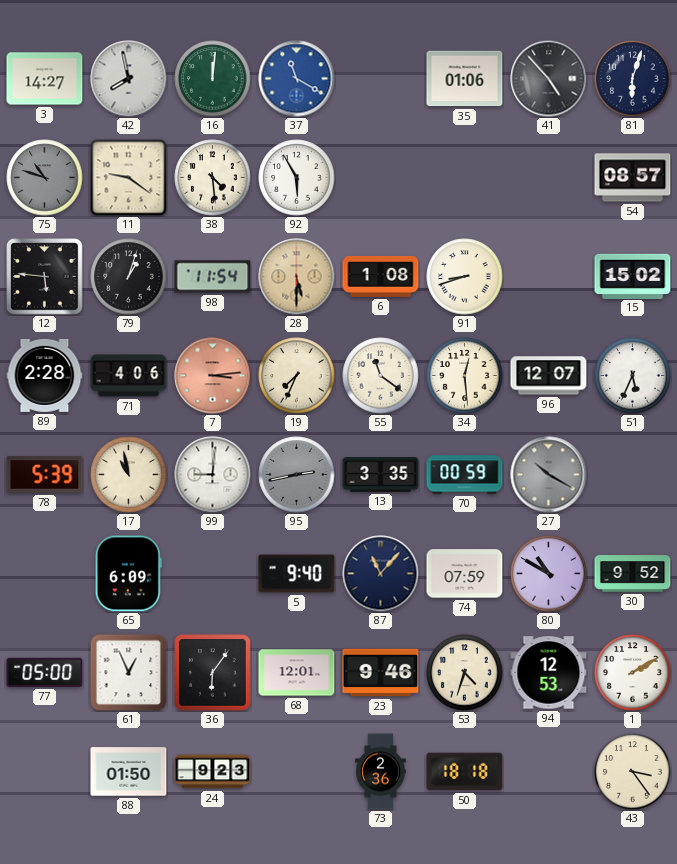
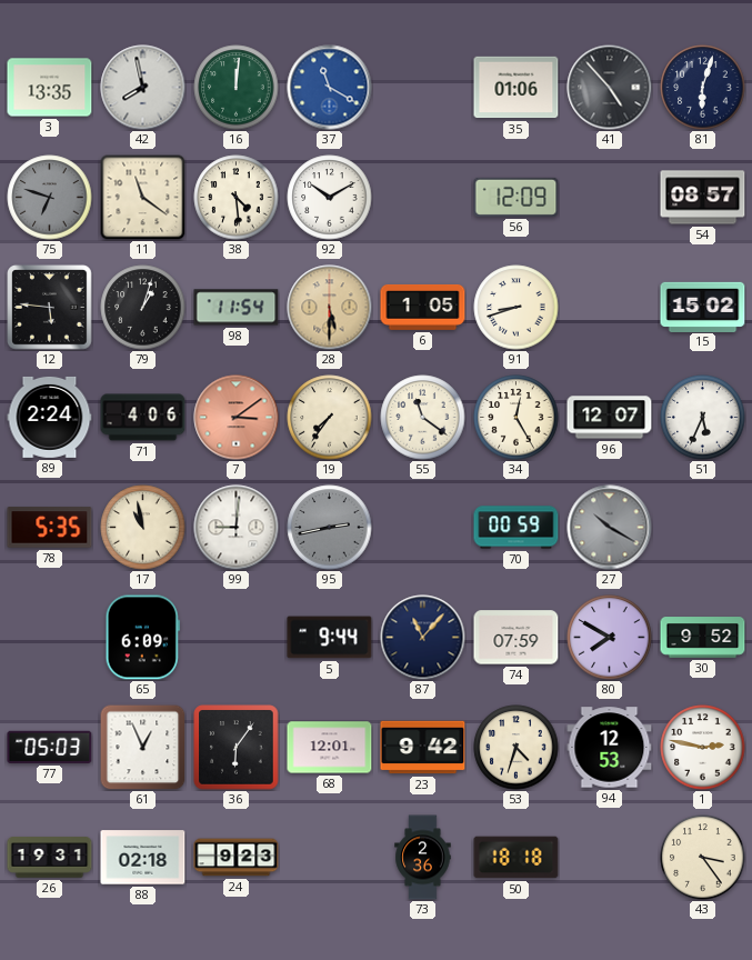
3: 14:27 -> 13:35
75: 10:48 -> 6:48
11: 9:21 -> 11:21
92: 5:55 -> 10:10
56: none -> 12:09
6: 1:08 -> 1:05
89: 2:28 -> 2:24
7: 3:14 -> 3:09
19: 7:34 -> 7:36
34: 12:29 -> 12:25
78: 5:39 -> 5:35
13: 3:35 -> none
5: 9:40 -> 9:44
80: 10:50 -> 7:50
77: 05:00 -> 05:03
23: 9:46 -> 9:42
1: 2:10 -> 2:47
26: none -> 19:31
88: 01:50 -> 02:18
